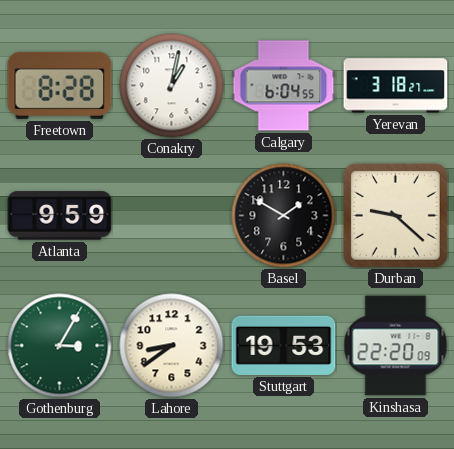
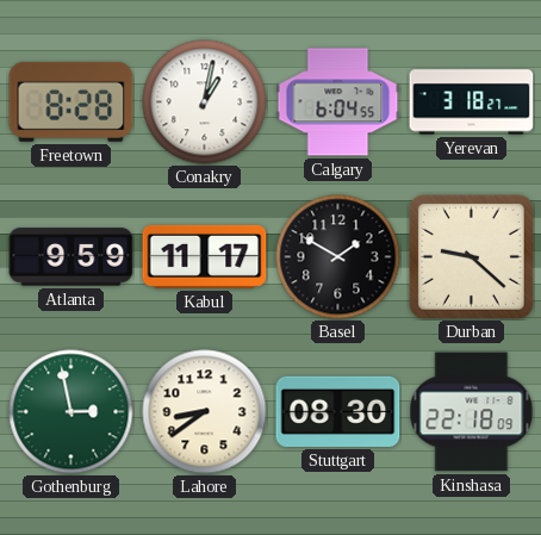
Kabul: none -> 11:17
Gothenburg: 3:05 -> 2:58
Stuttgart: 19:53 -> 08:30
Kinshasa: 22:20 -> 22:18
